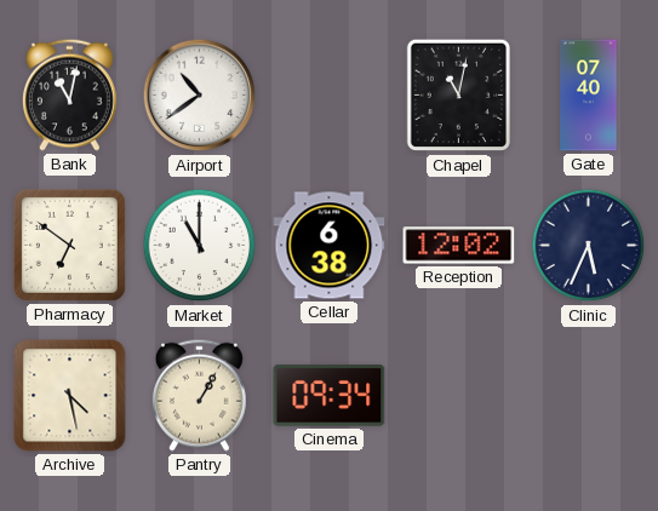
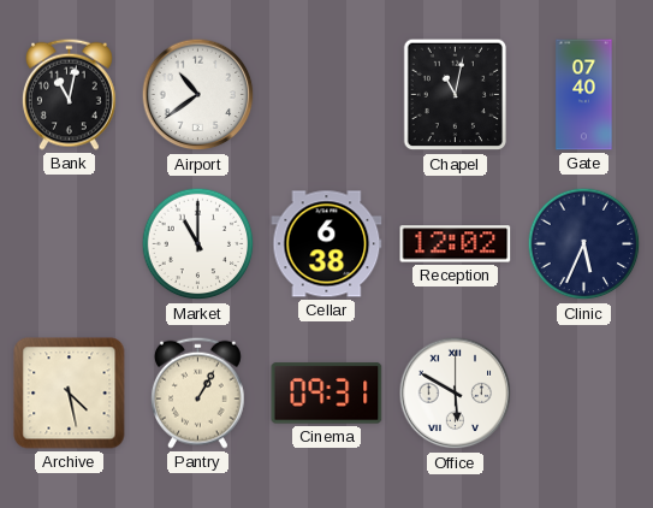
Pharmacy: 6:51 -> none
Cinema: 09:34 -> 09:31
Office: none -> 5:50
